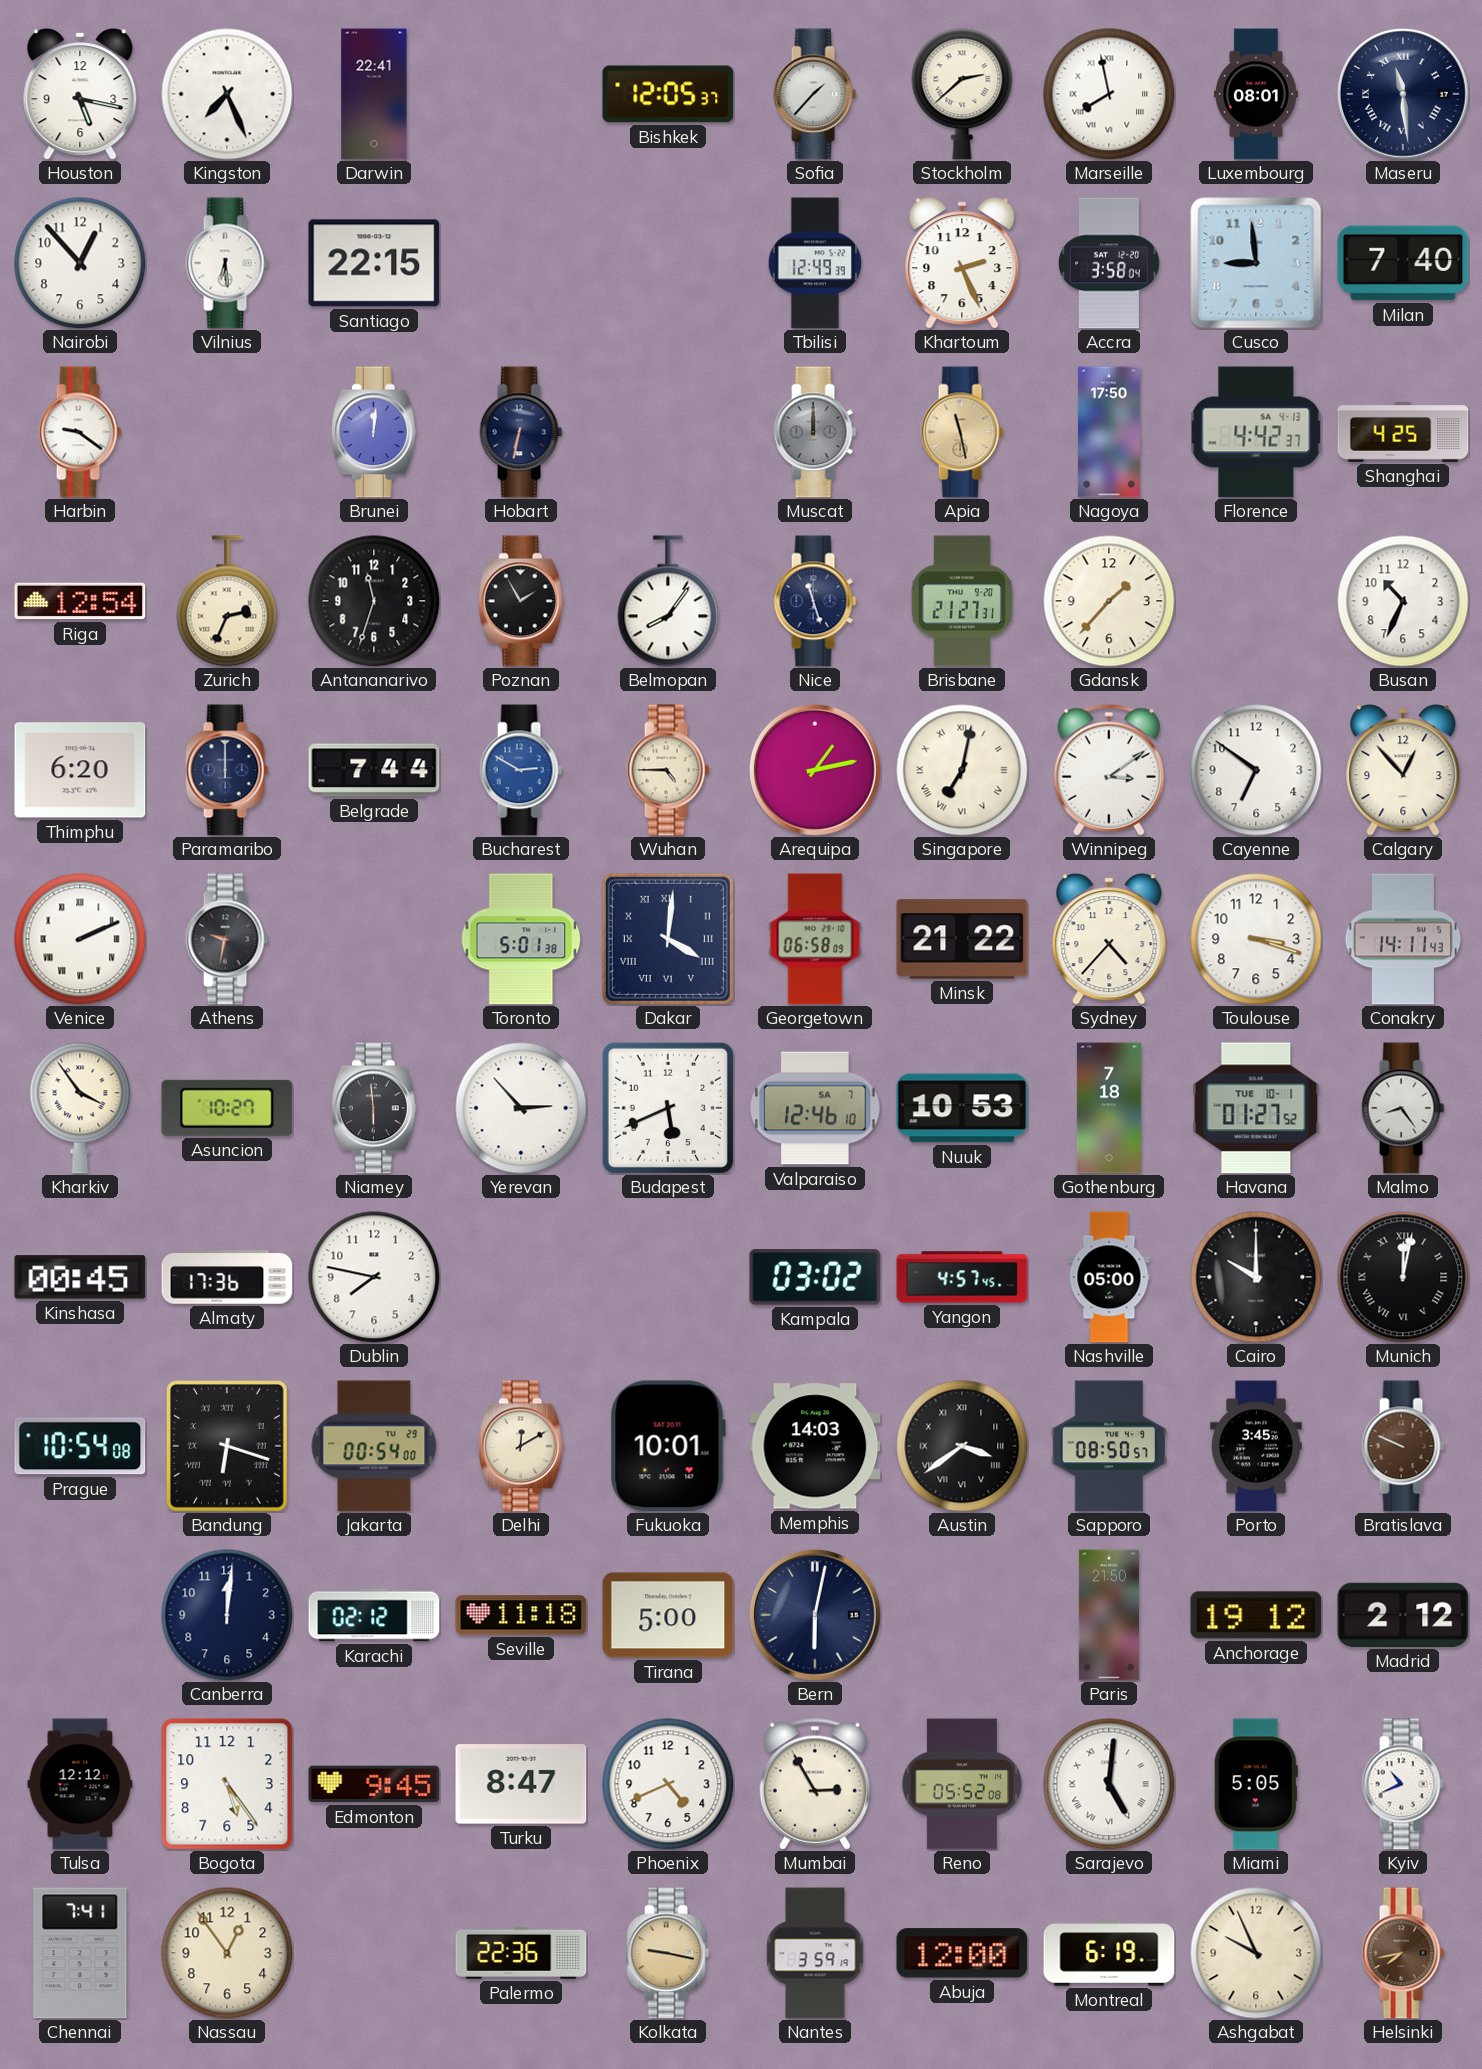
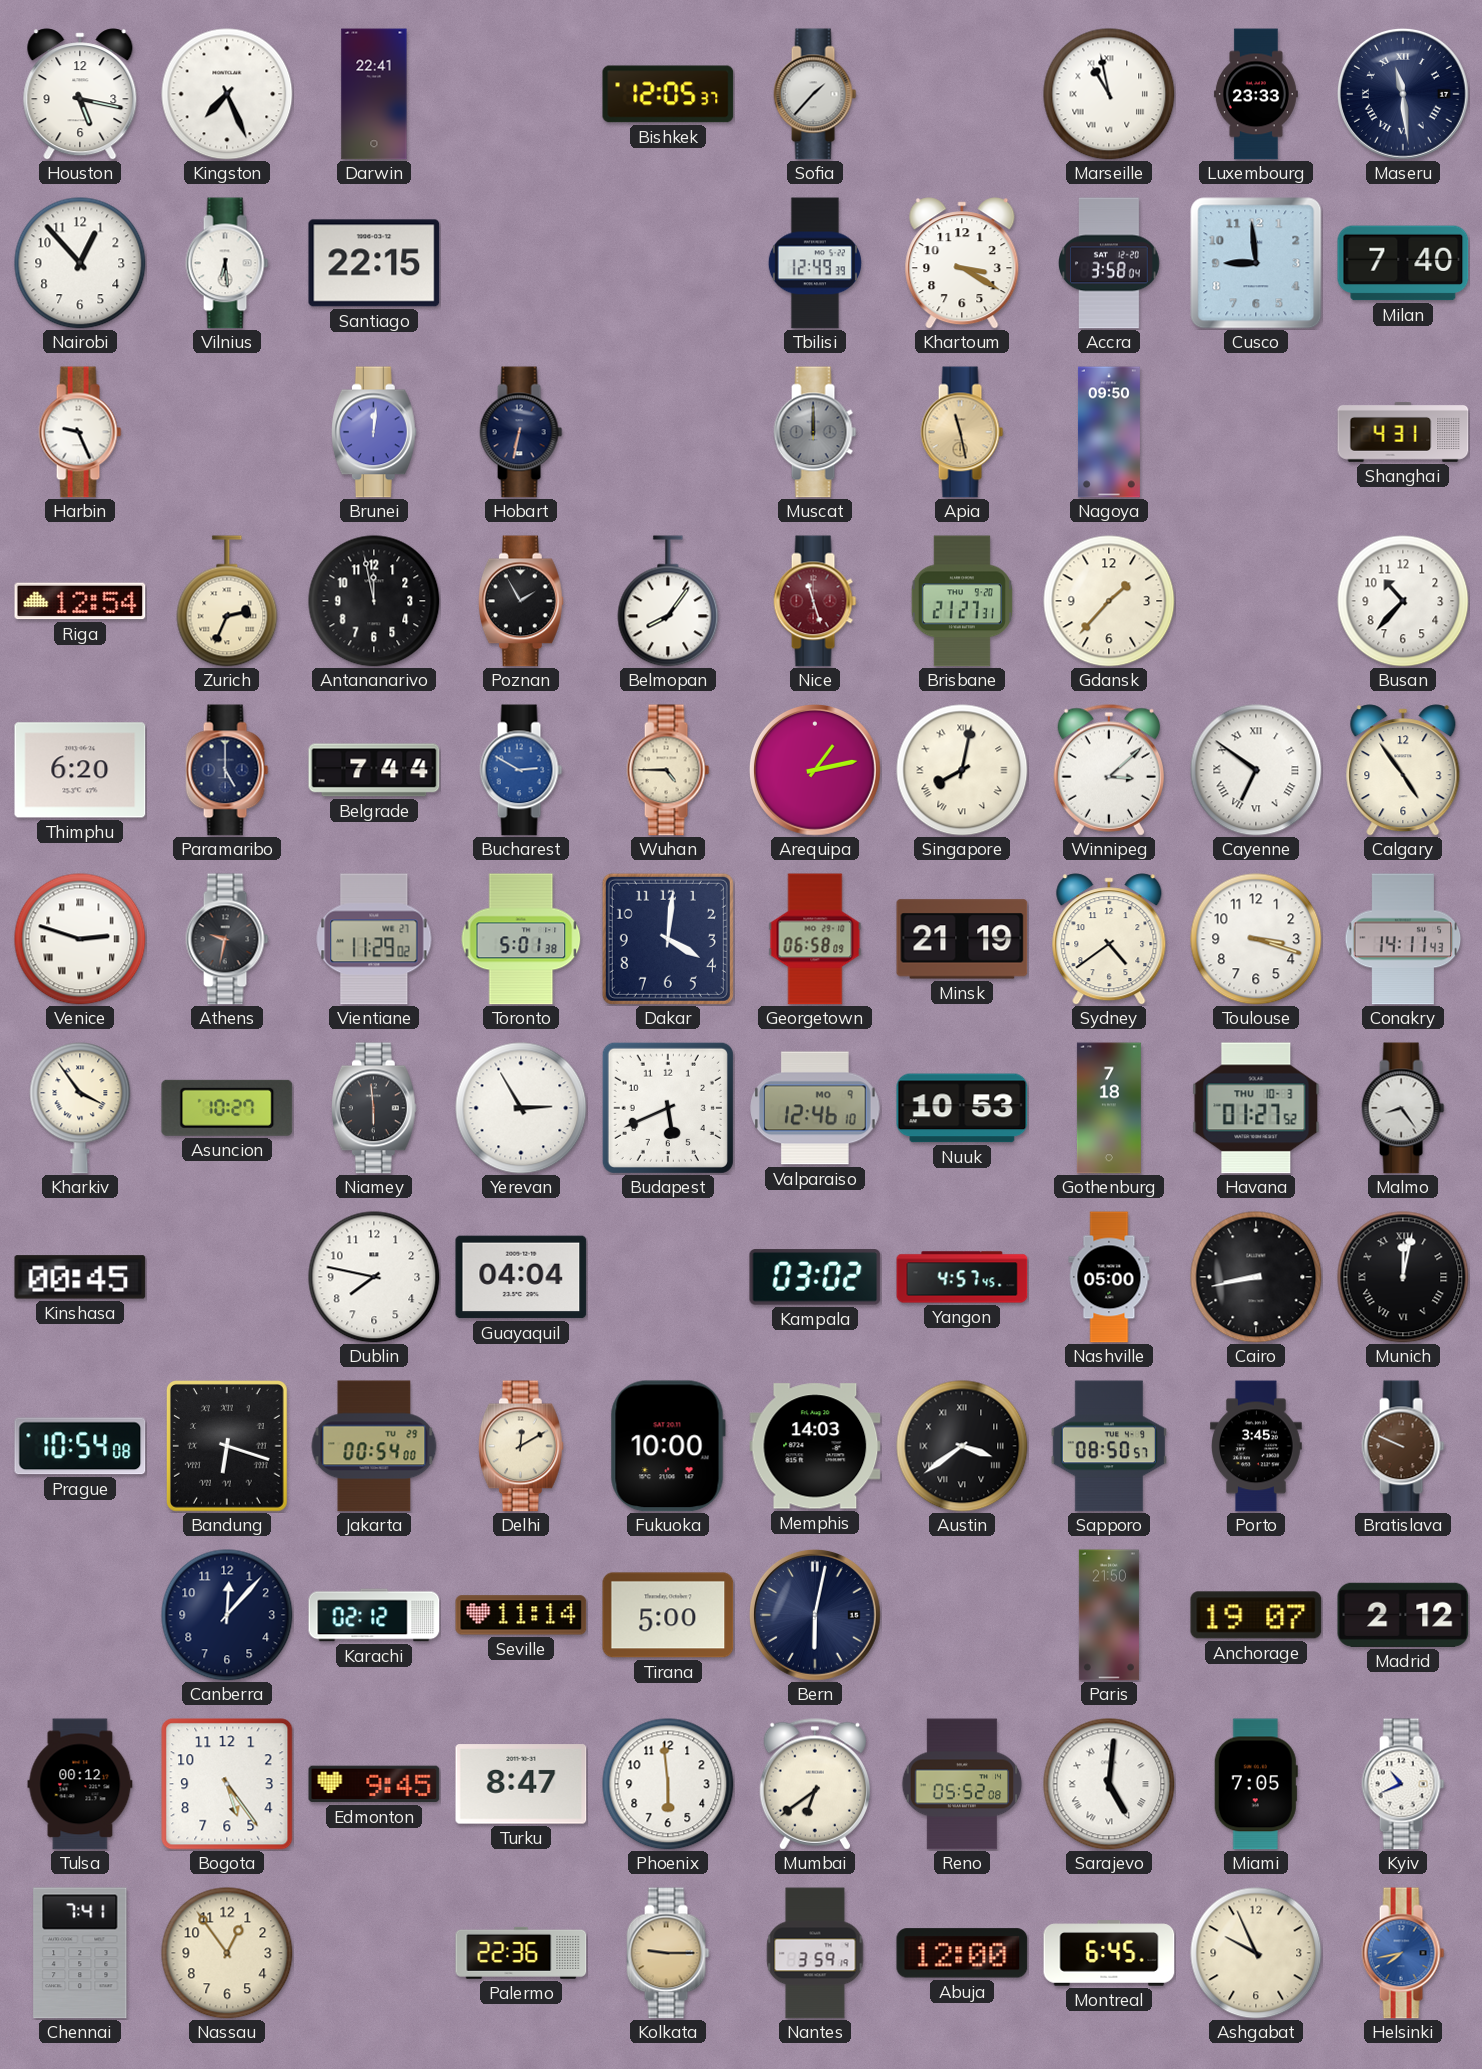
Stockholm: 2:38 -> none
Marseille: 7:58 -> 10:58
Luxembourg: 08:01 -> 23:33
Khartoum: 2:26 -> 3:20
Harbin: 9:21 -> 9:26
Nagoya: 17:50 -> 09:50
Florence: 4:42 -> none
Shanghai: 4:25 -> 4:31
Antananarivo: 11:33 -> 11:58
Nice dial: navy -> burgundy
Busan: 10:34 -> 10:37
Paramaribo: 12:00 -> 5:00
Singapore: 7:02 -> 8:02
Winnipeg: 3:09 -> 3:08
Cayenne numerals: Arabic -> Roman
Calgary: 12:53 -> 4:54
Venice: 2:11 -> 2:48
Vientiane: none -> 11:29
Dakar numerals: Roman -> Arabic
Minsk: 21:22 -> 21:19
Sydney: 4:37 -> 4:39
Yerevan: 2:53 -> 2:55
Valparaiso date: SA 7 -> MO 9
Havana date: TUE 10-1 -> THU 10-3
Almaty: 17:36 -> none
Guayaquil: none -> 04:04
Cairo: 10:00 -> 8:43
Fukuoka: 10:01 -> 10:00
Canberra: 12:01 -> 12:07
Seville: 11:18 -> 11:14
Anchorage: 19:12 -> 19:07
Tulsa: 12:12 -> 00:12
Phoenix: 4:41 -> 5:59
Mumbai: 2:55 -> 6:39
Miami: 5:05 -> 7:05
Kolkata: 9:17 -> 9:15
Montreal: 6:19 -> 6:45
Helsinki dial: brown -> blue
